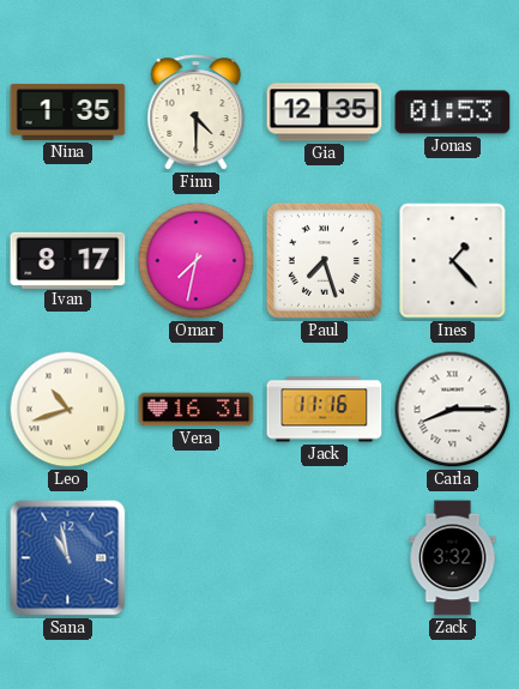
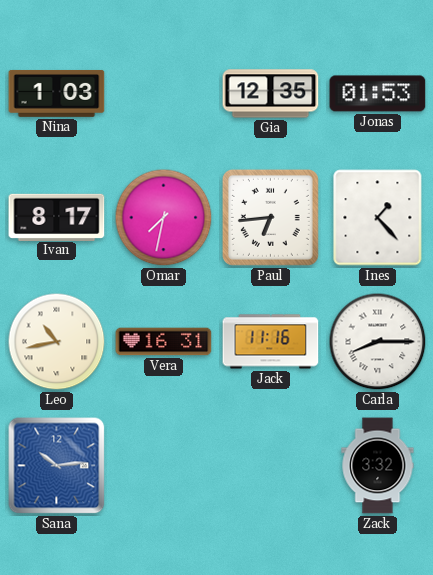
Nina: 1:35 -> 1:03
Finn: 4:30 -> none
Paul: 7:27 -> 6:44
Leo: 10:42 -> 10:43
Sana: 10:58 -> 10:14
